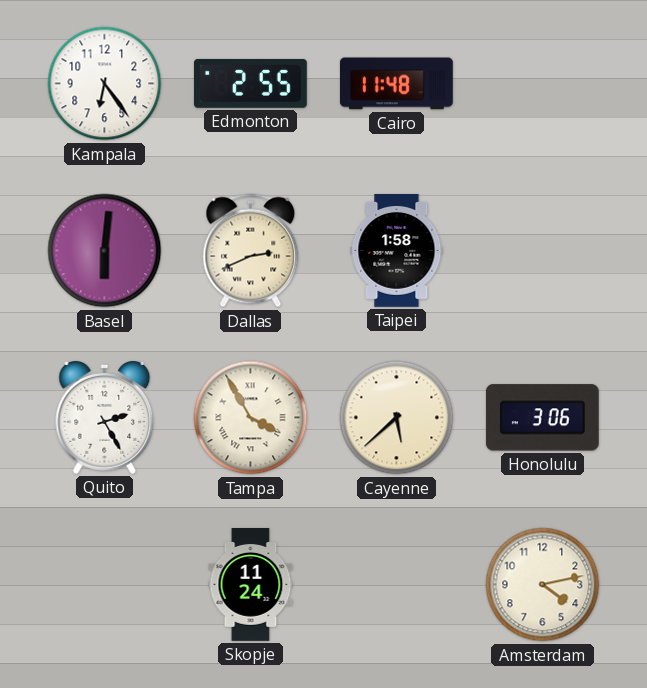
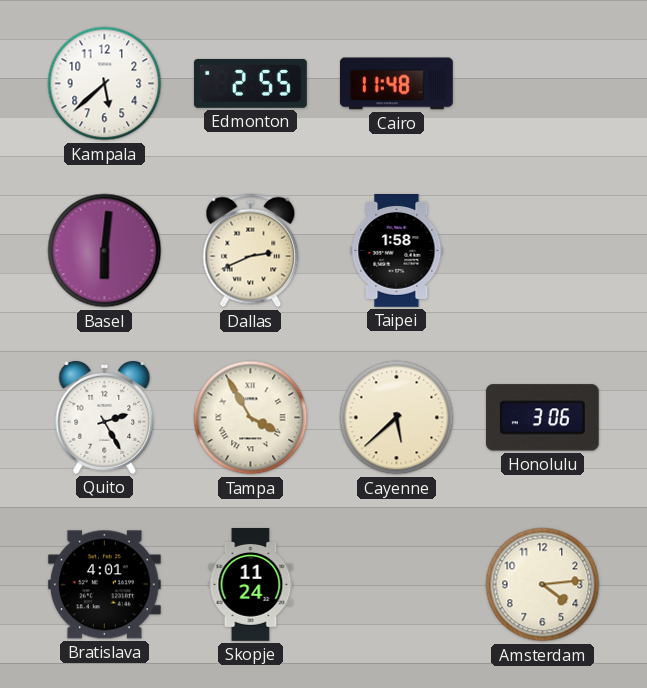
Kampala: 6:24 -> 5:38
Bratislava: none -> 4:01
Amsterdam: 4:13 -> 4:14
